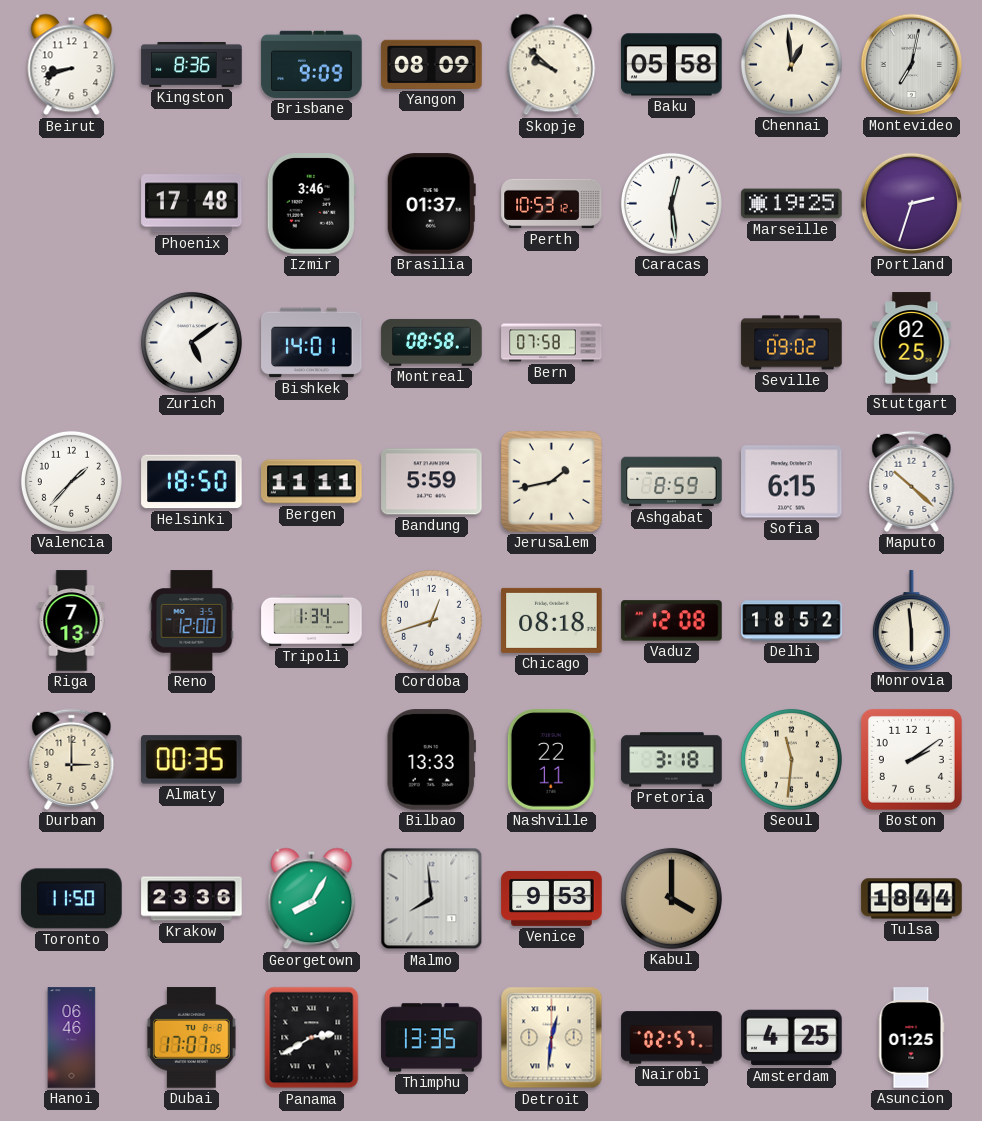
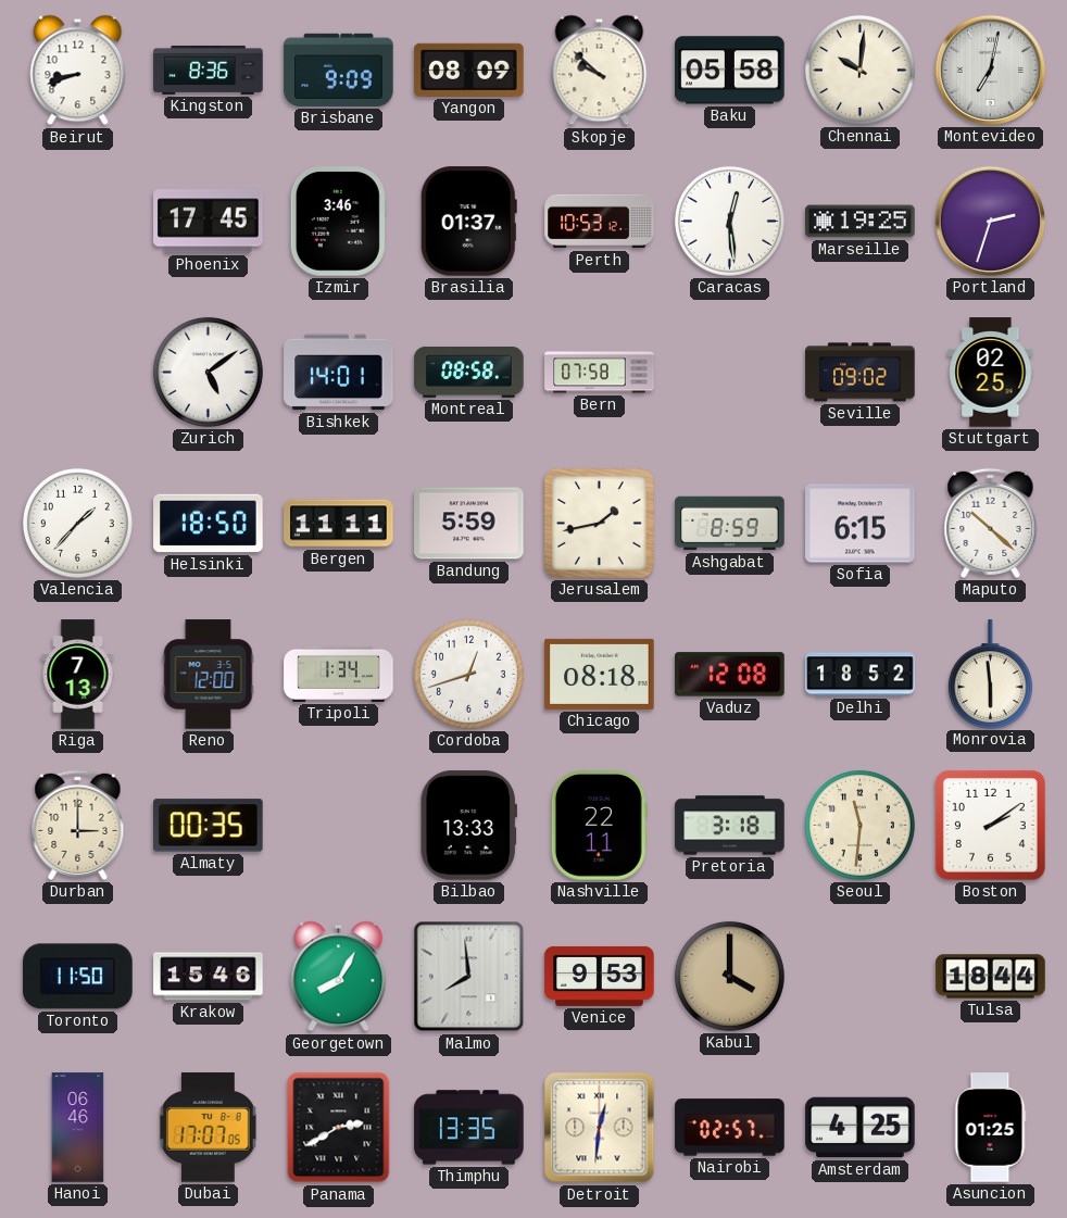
Chennai: 12:59 -> 10:01
Phoenix: 17:48 -> 17:45
Krakow: 23:36 -> 15:46
